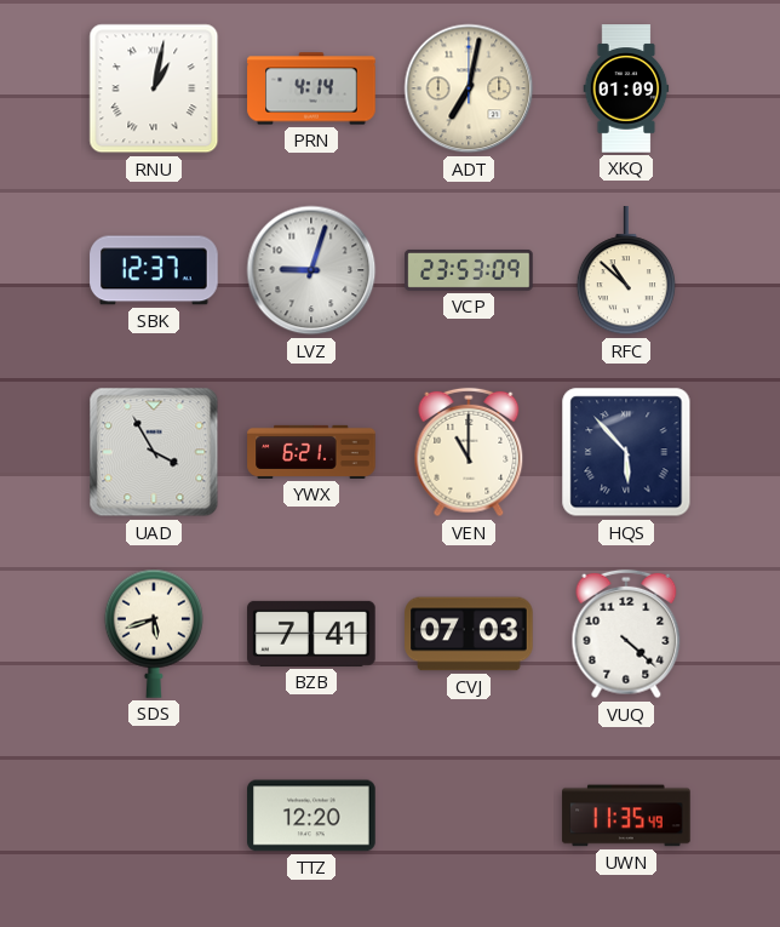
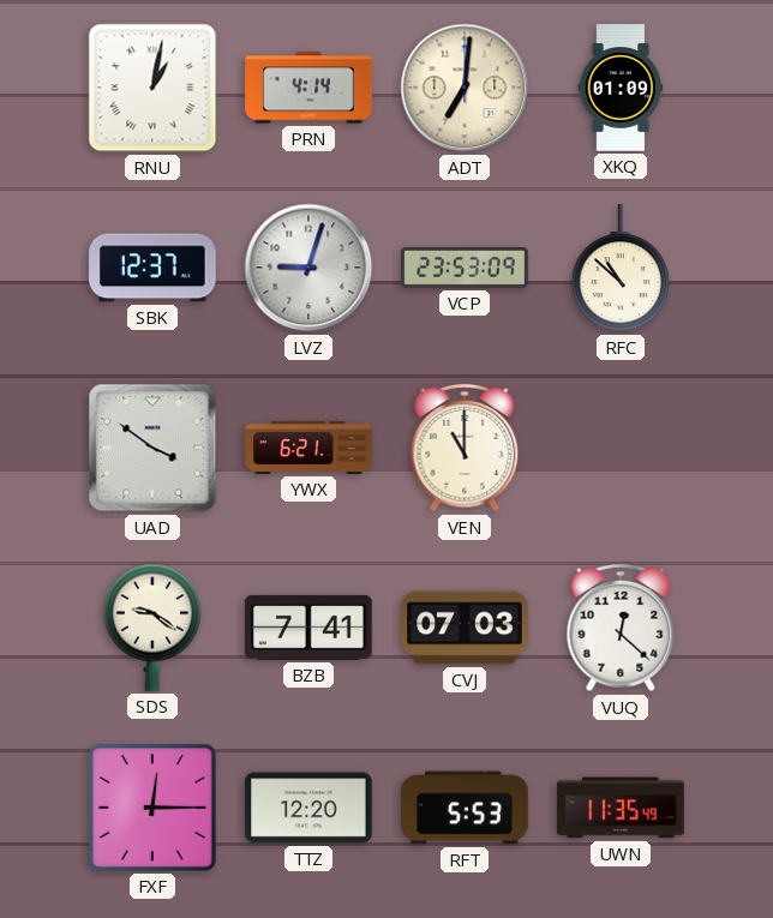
ADT: 7:02 -> 7:01
UAD: 3:55 -> 3:51
HQS: 5:53 -> none
SDS: 5:42 -> 9:21
VUQ: 4:22 -> 12:22
FXF: none -> 12:15
RFT: none -> 5:53
